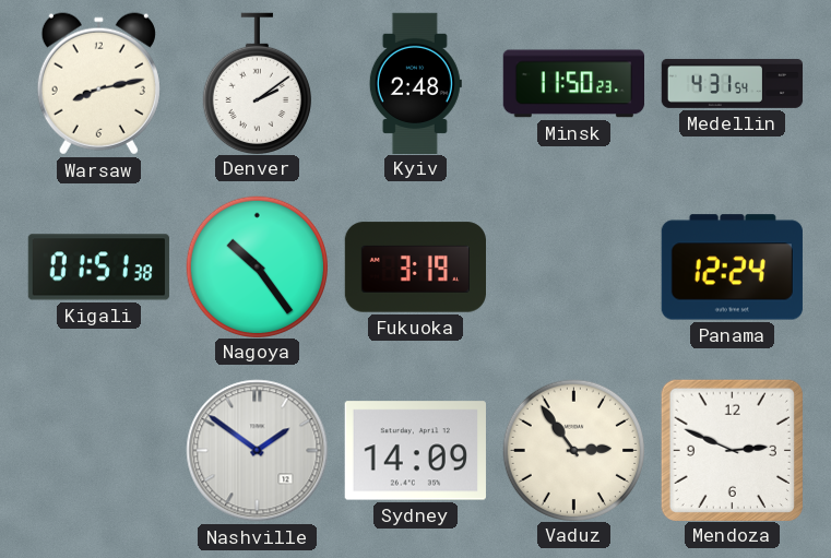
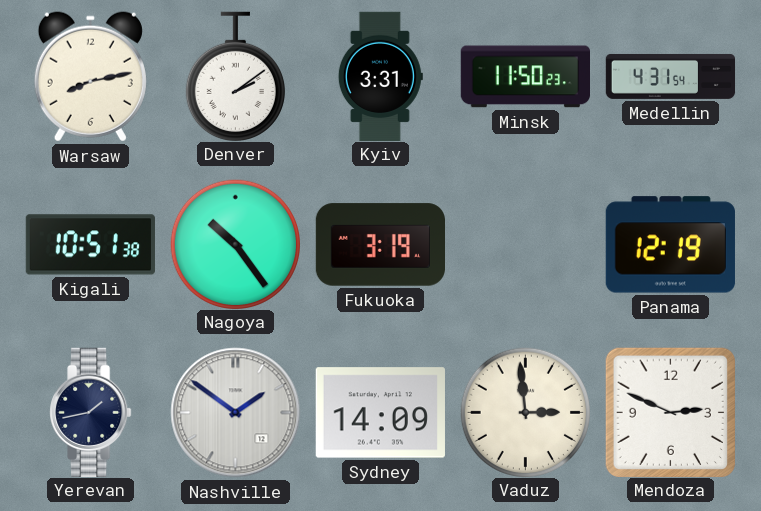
Kyiv: 2:48 -> 3:31
Kigali: 01:51 -> 10:51
Panama: 12:24 -> 12:19
Yerevan: none -> 1:43
Vaduz: 2:54 -> 2:59
